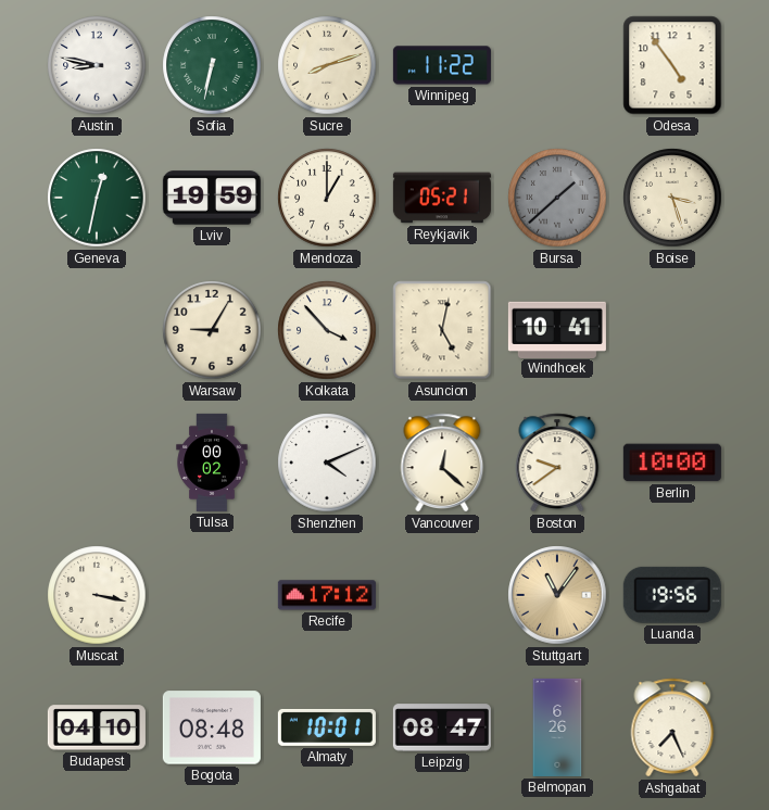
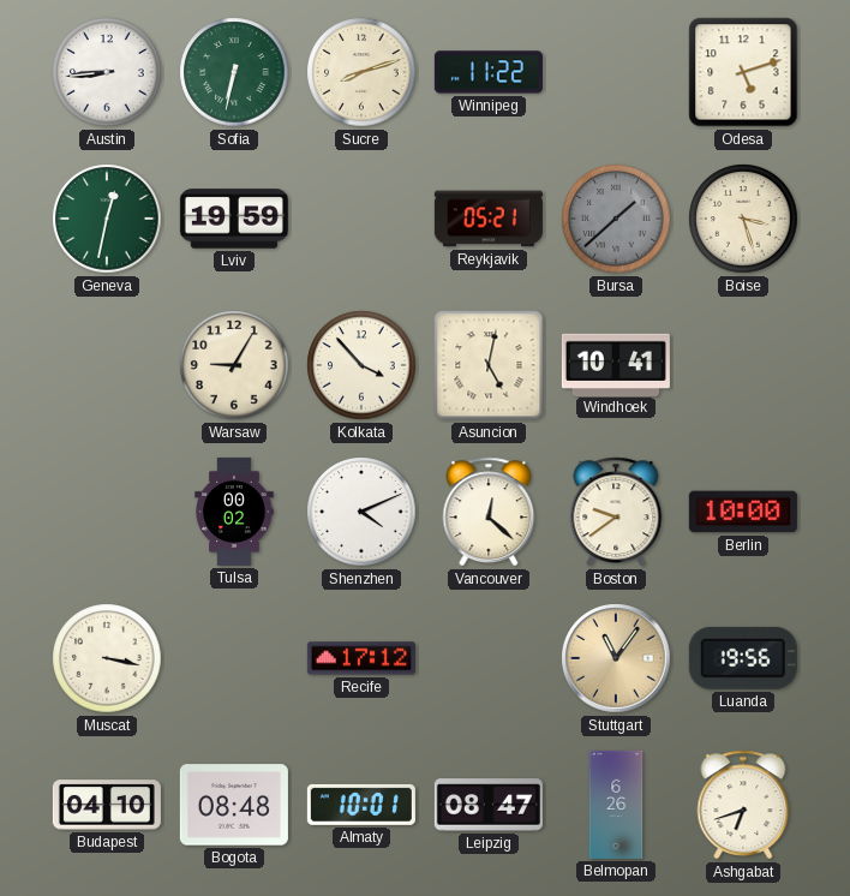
Austin: 8:47 -> 8:44
Odesa: 4:54 -> 5:12
Mendoza: 1:00 -> none
Ashgabat: 7:26 -> 6:42
